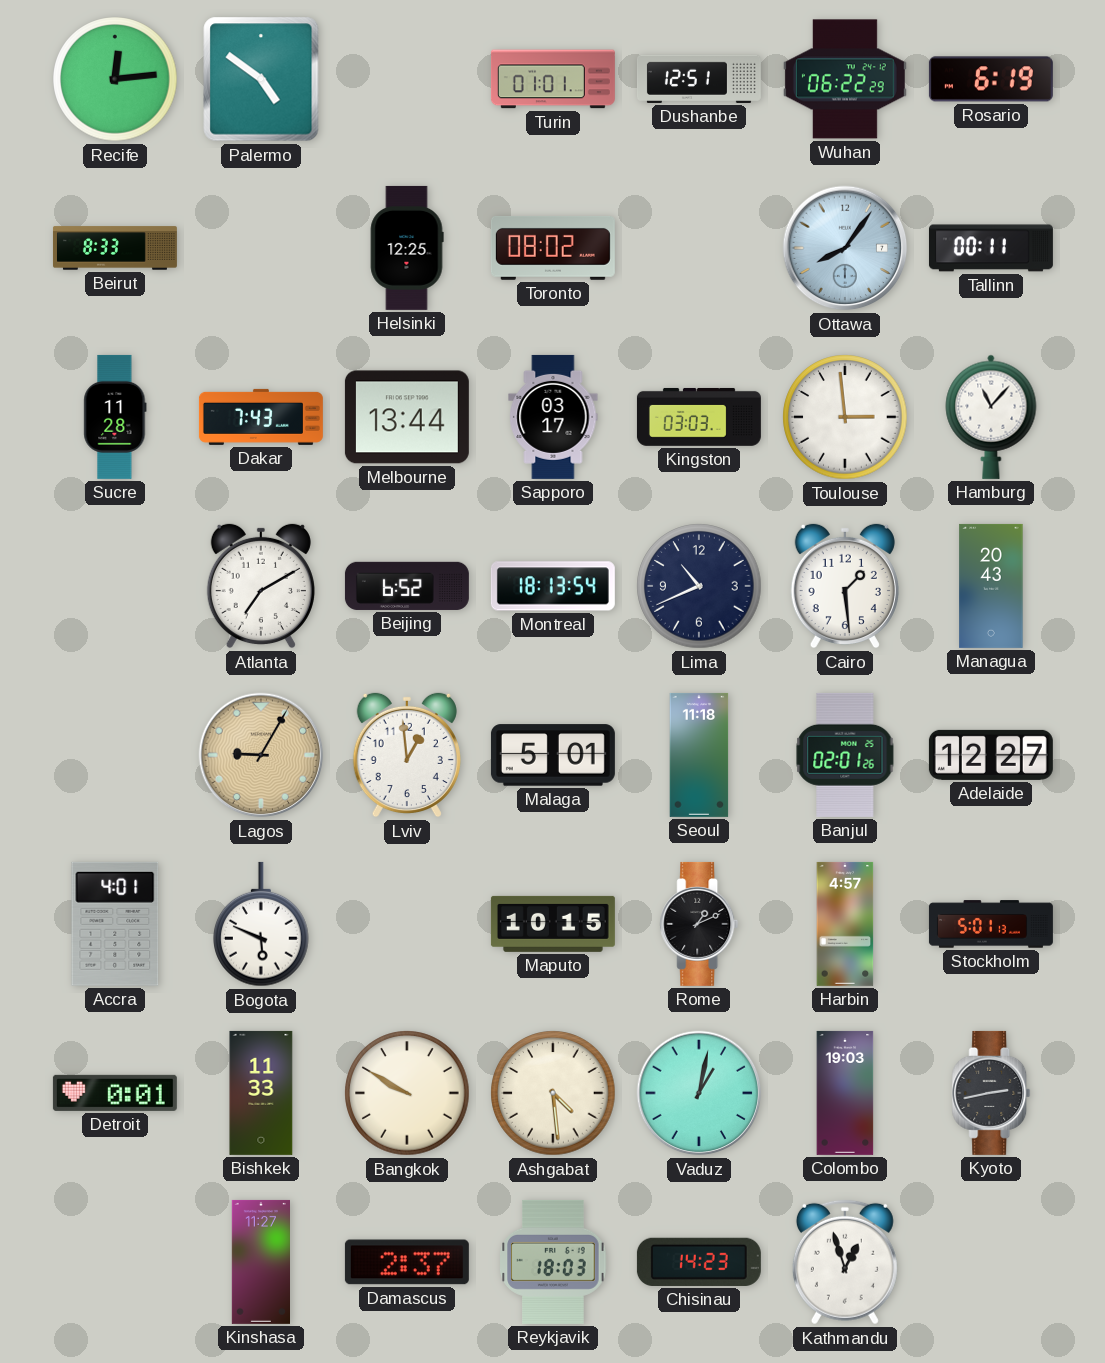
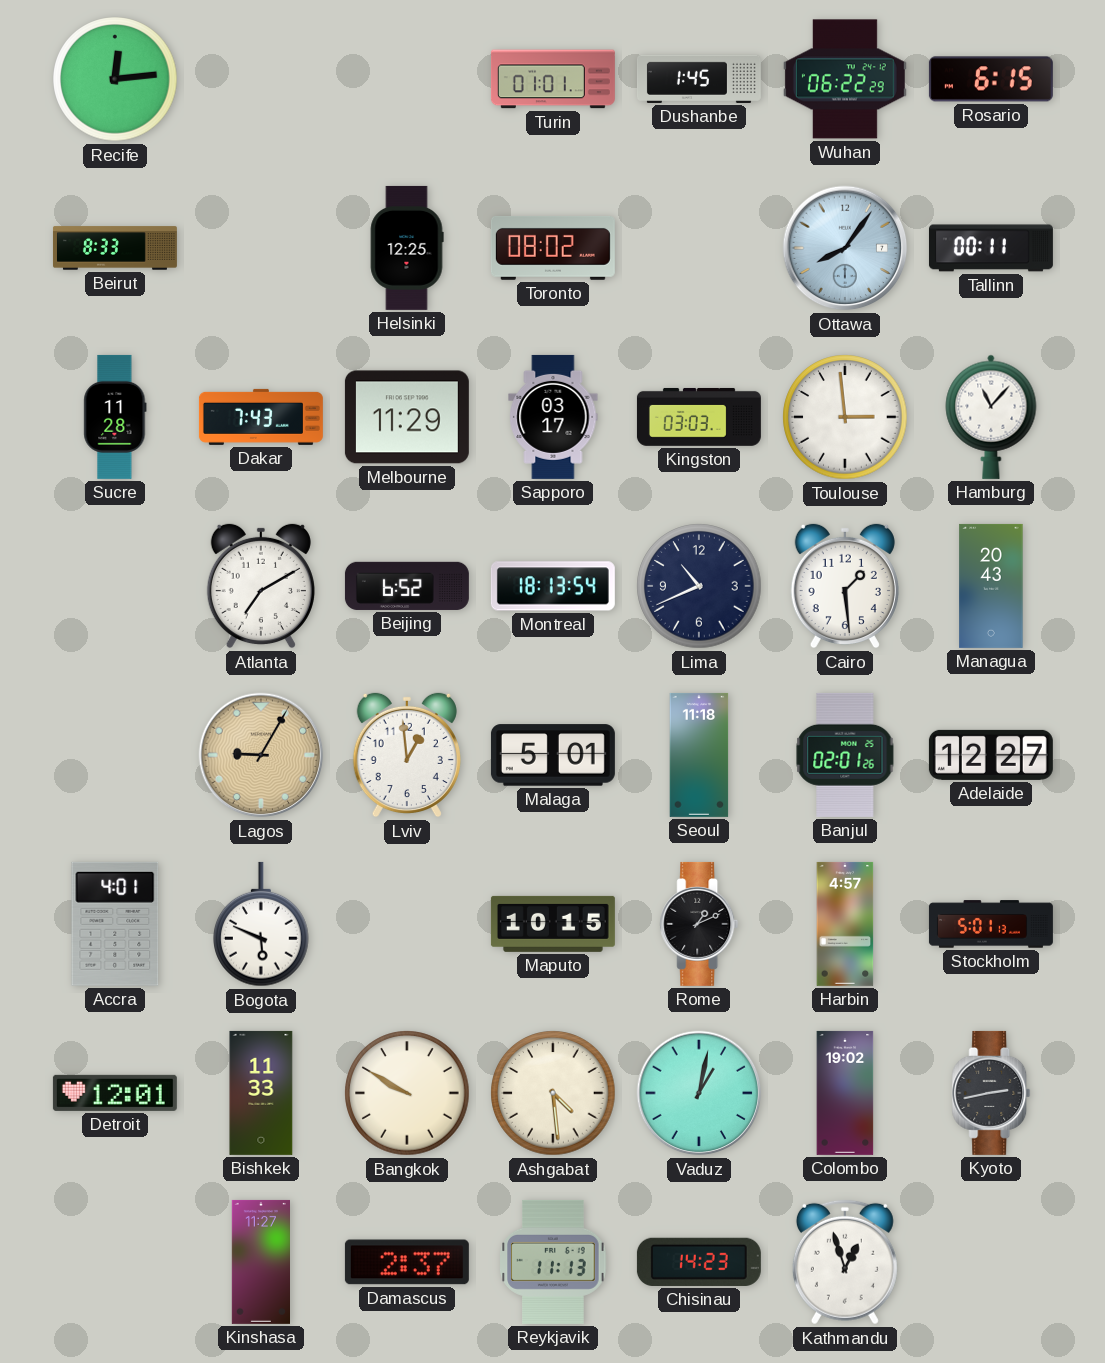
Palermo: 4:51 -> none
Dushanbe: 12:51 -> 1:45
Rosario: 6:19 -> 6:15
Melbourne: 13:44 -> 11:29
Detroit: 0:01 -> 12:01
Colombo: 19:03 -> 19:02
Reykjavik: 18:03 -> 11:13
